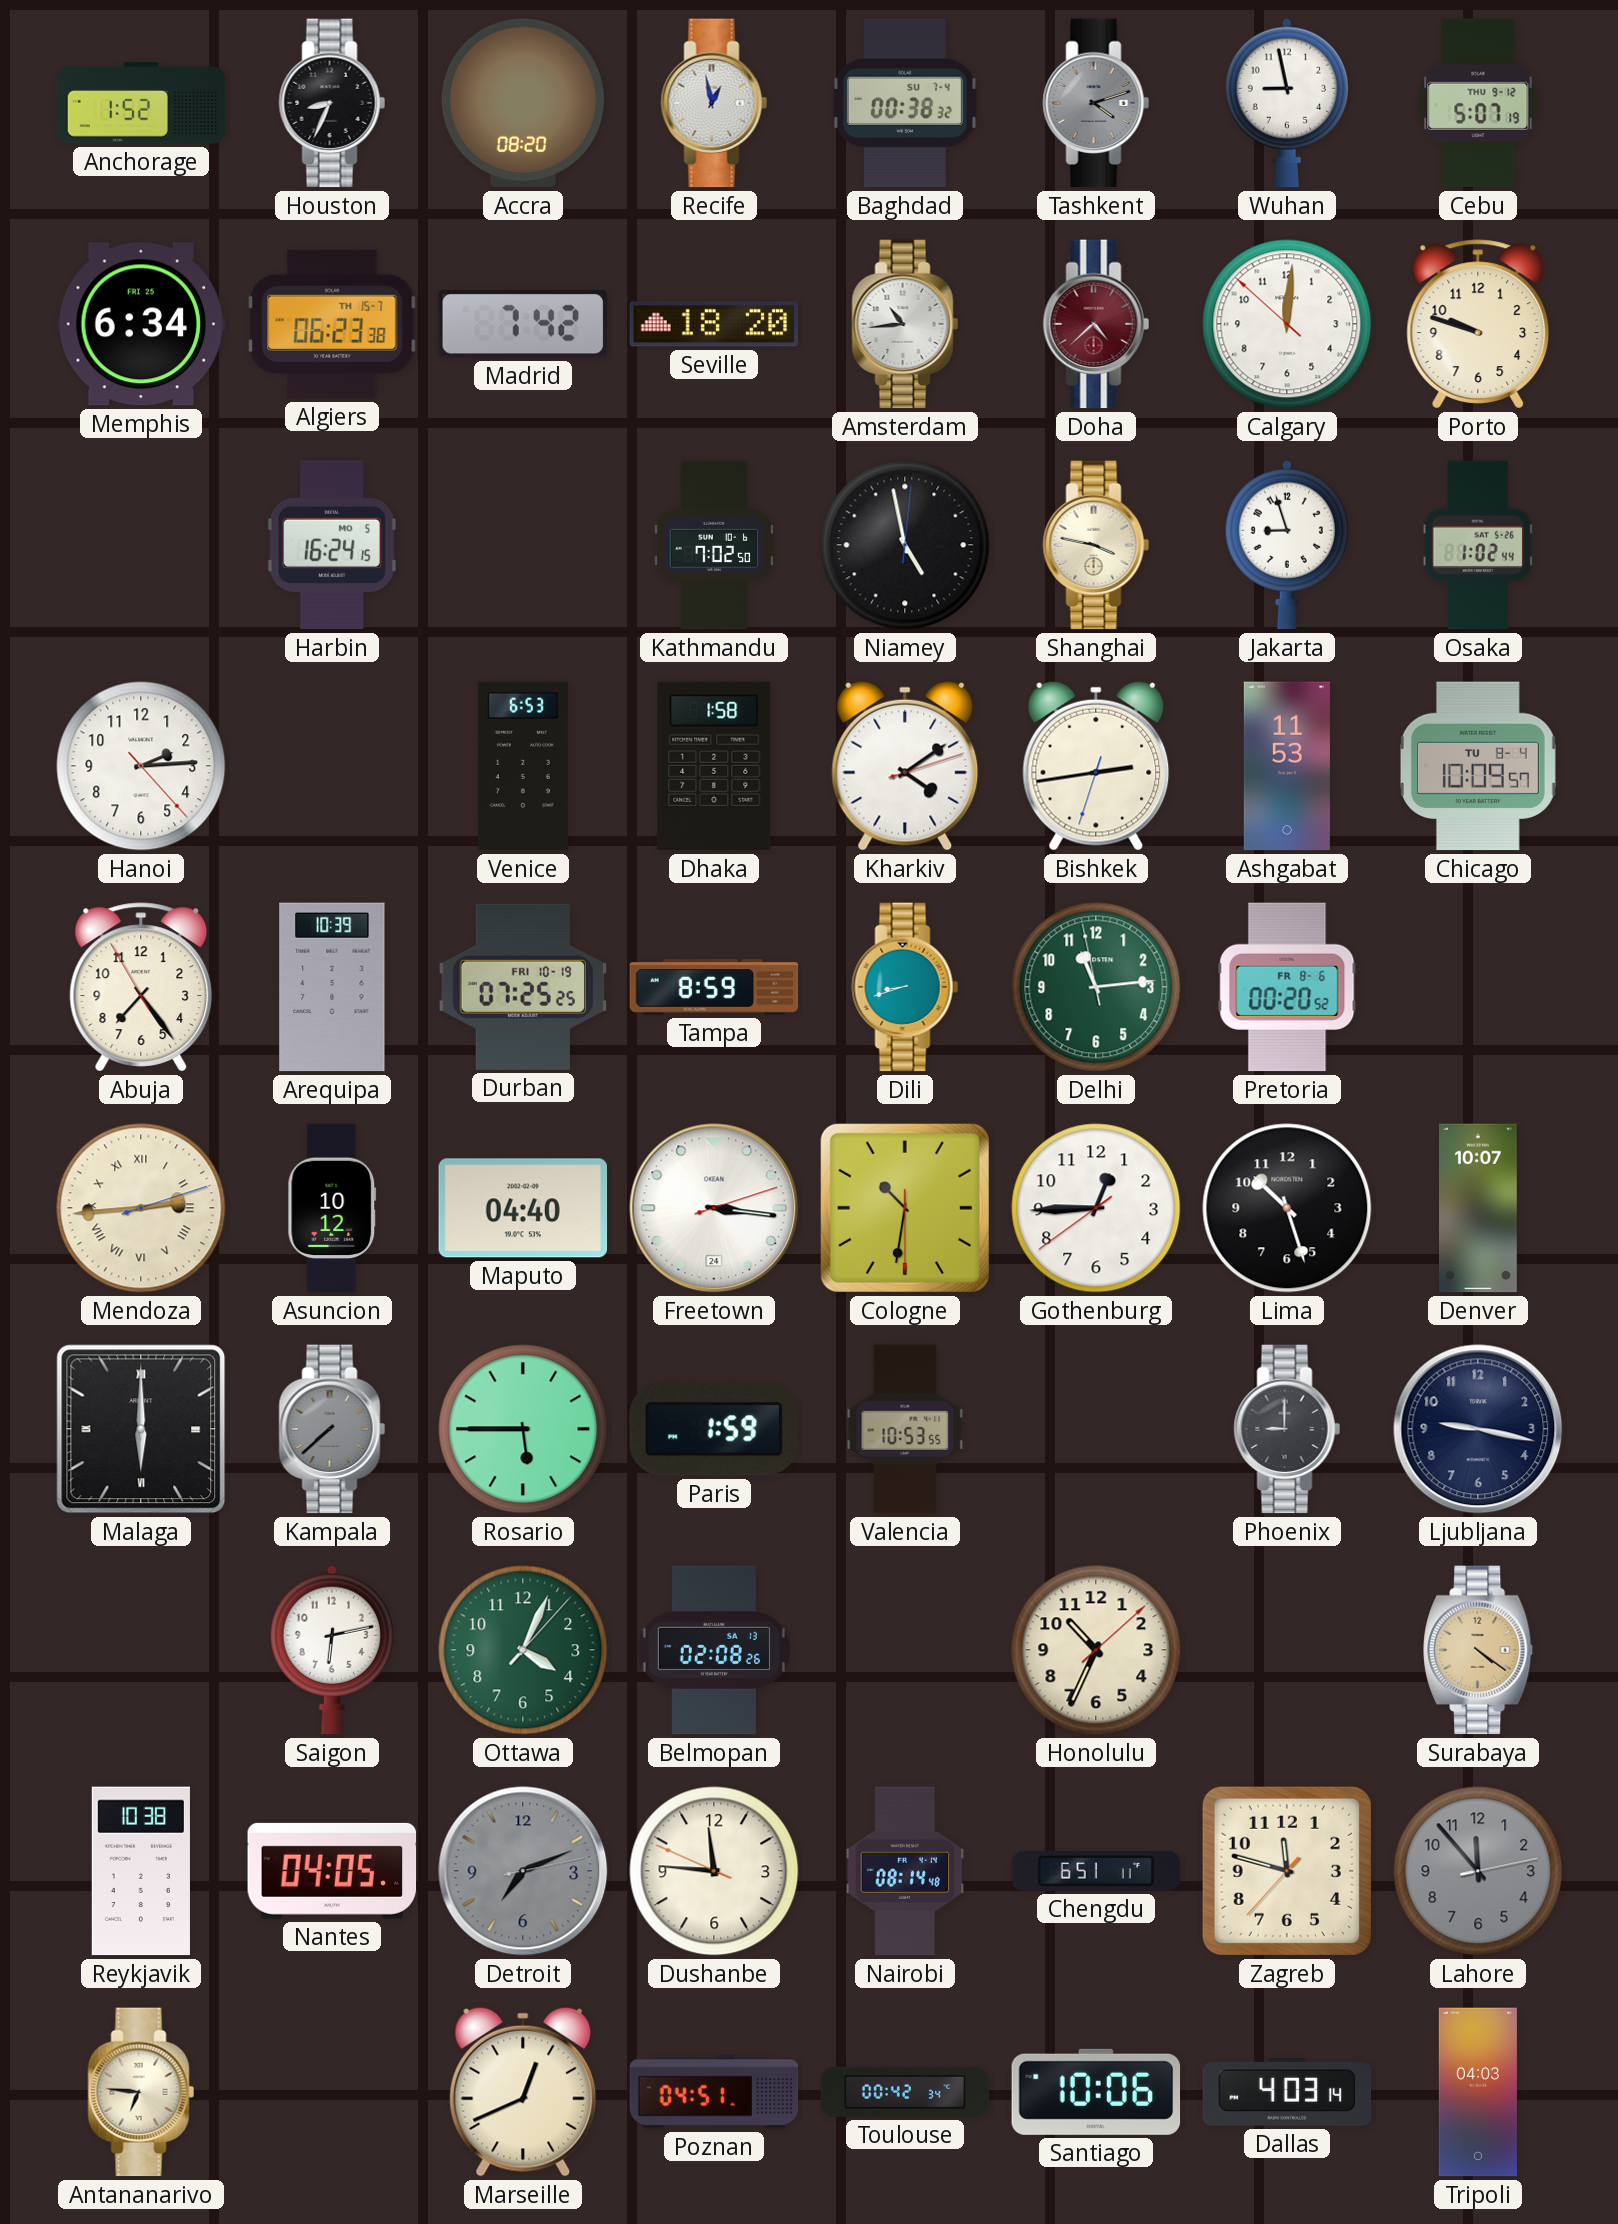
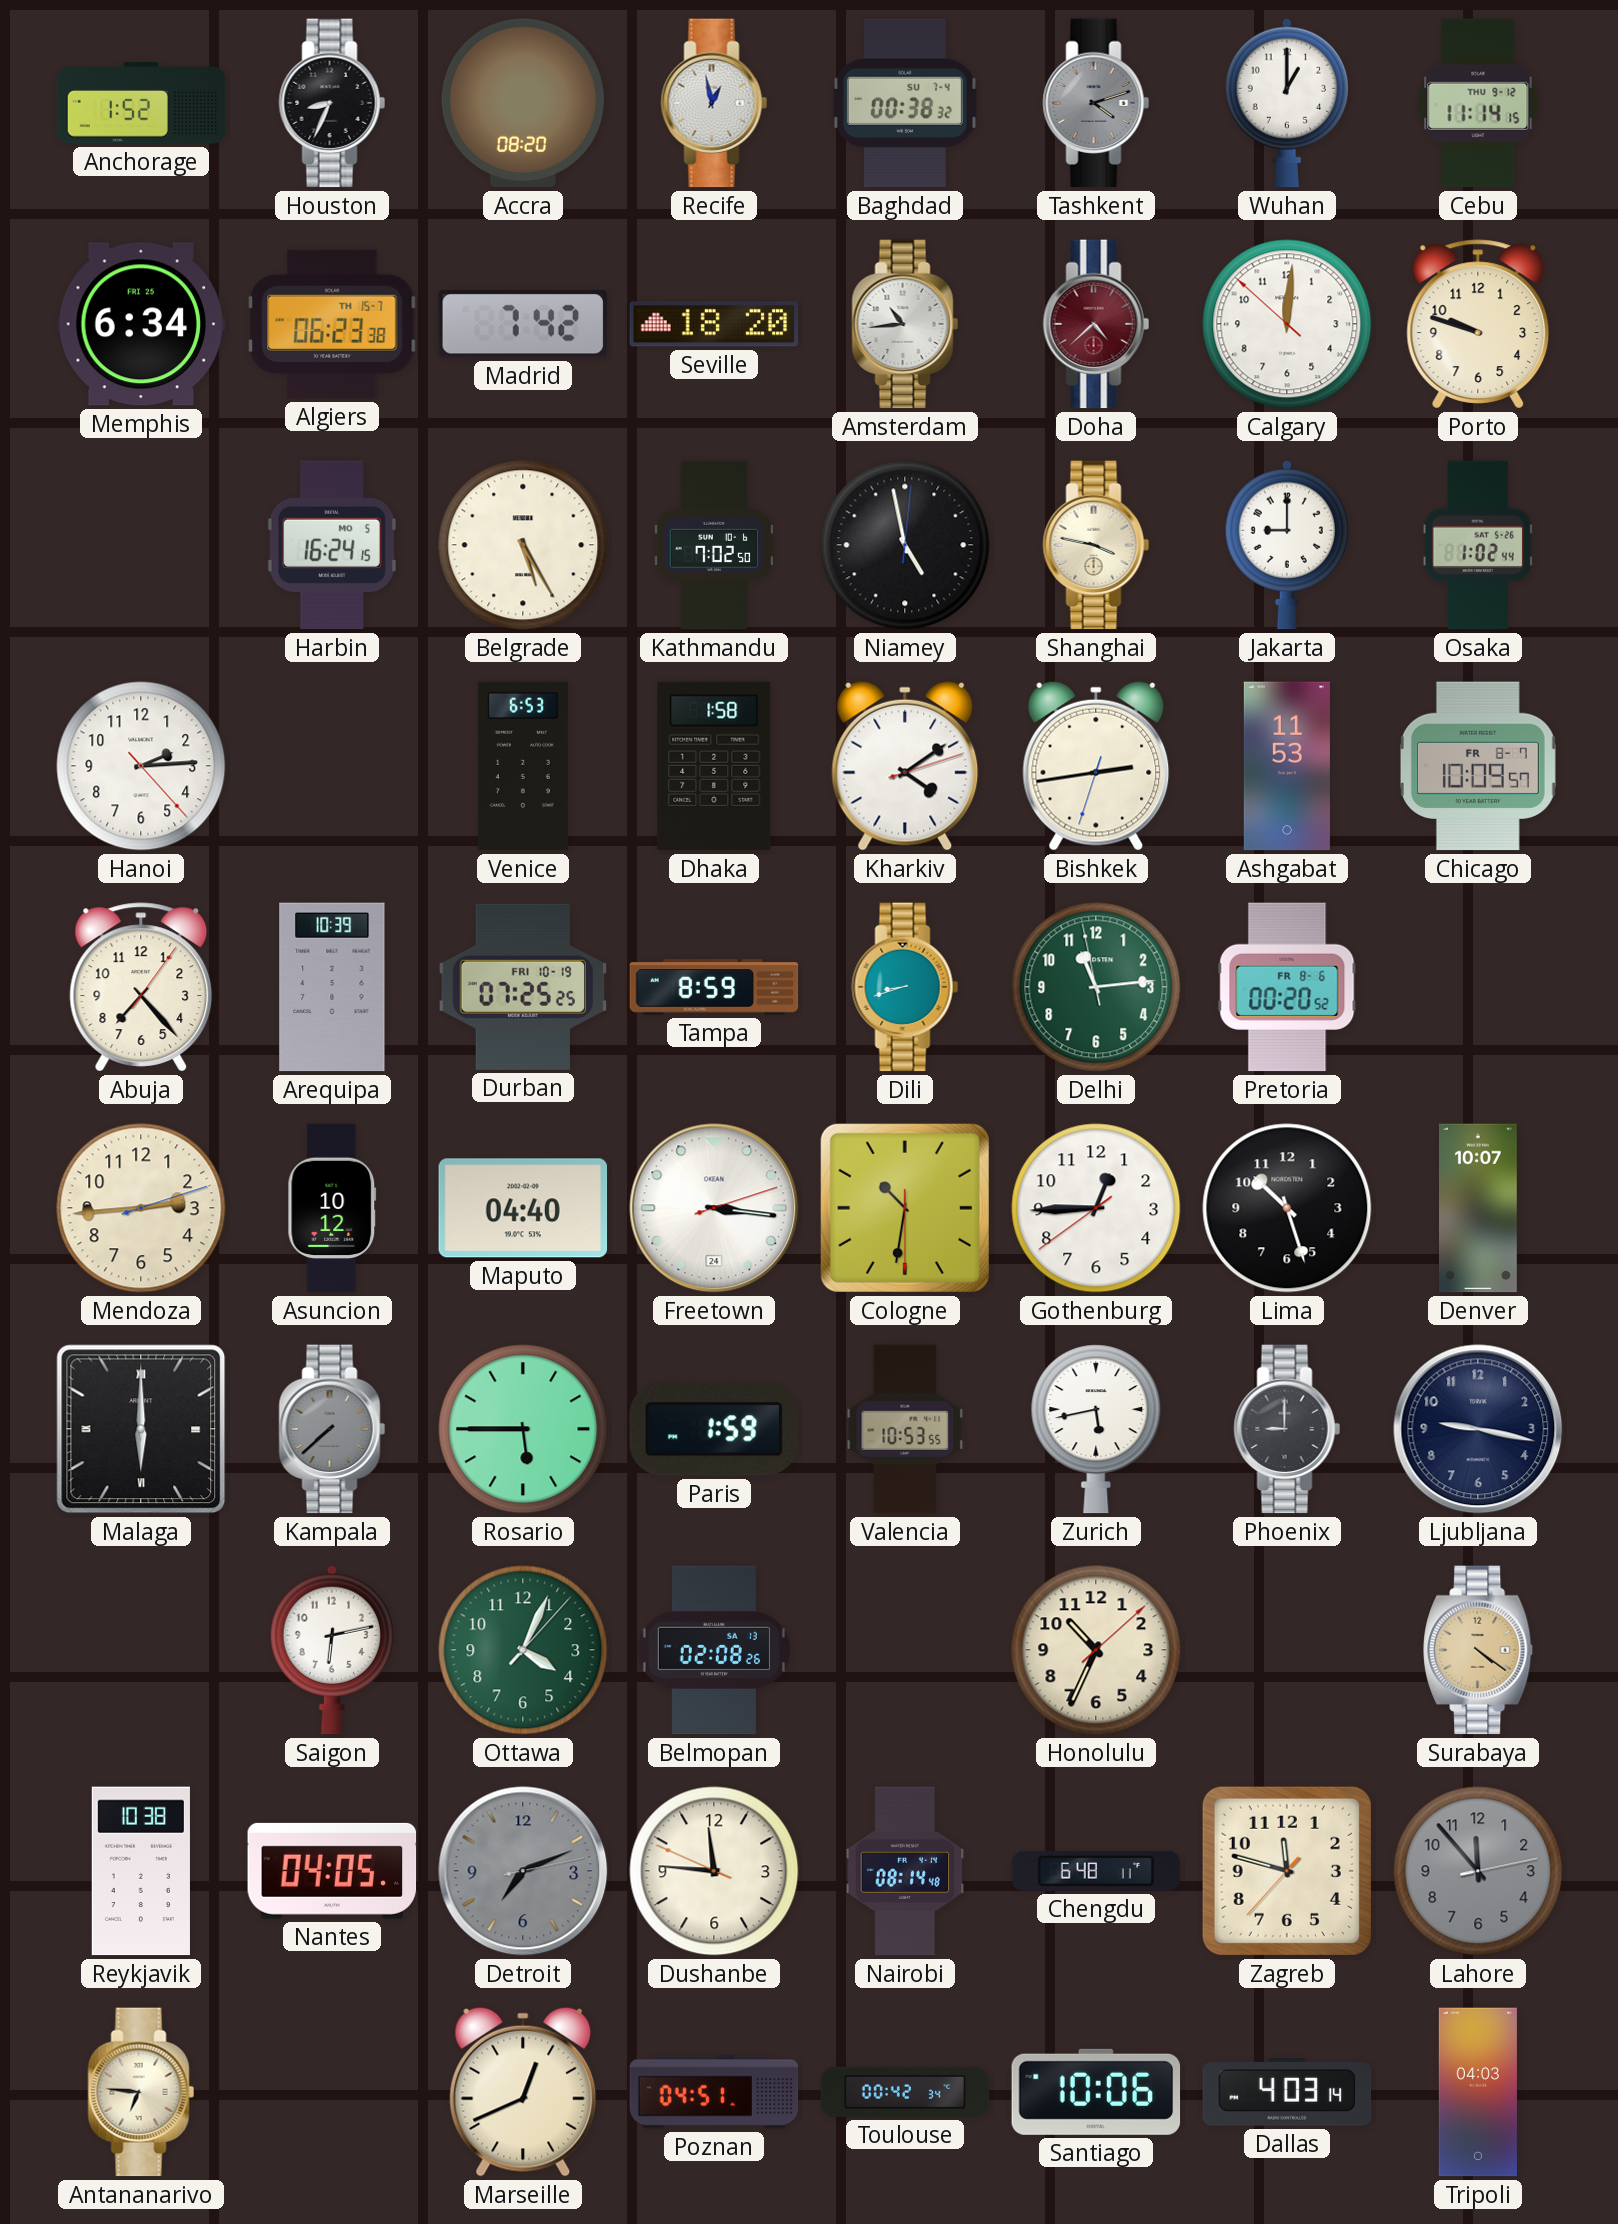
Wuhan: 8:58 -> 1:00
Cebu: 5:07 -> 11:14
Belgrade: none -> 5:25
Jakarta: 8:57 -> 9:00
Chicago date: TU 8-4 -> FR 8-7
Abuja: 7:23:55 -> 7:23:06
Mendoza numerals: Roman -> Arabic
Zurich: none -> 5:43
Chengdu: 6:51 -> 6:48
